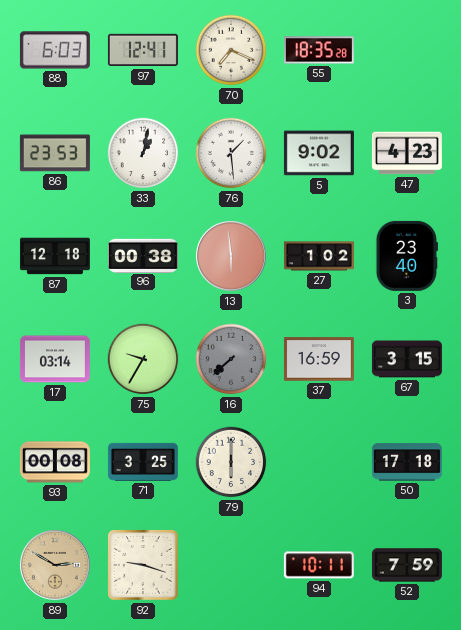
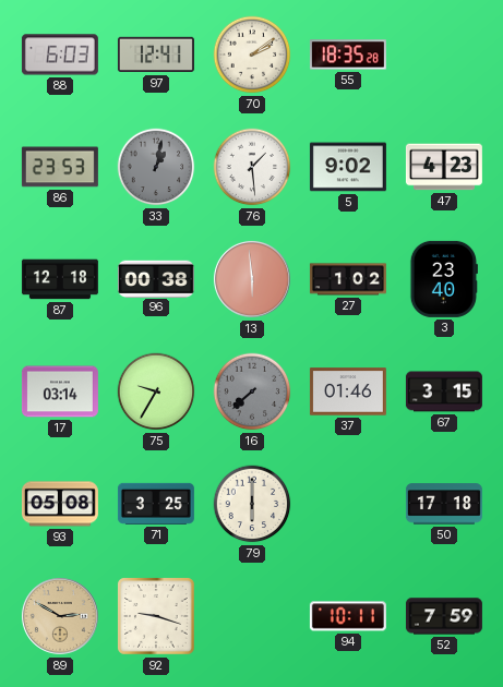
70: 7:19 -> 2:09
33 dial: white -> grey
37: 16:59 -> 01:46
93: 00:08 -> 05:08
